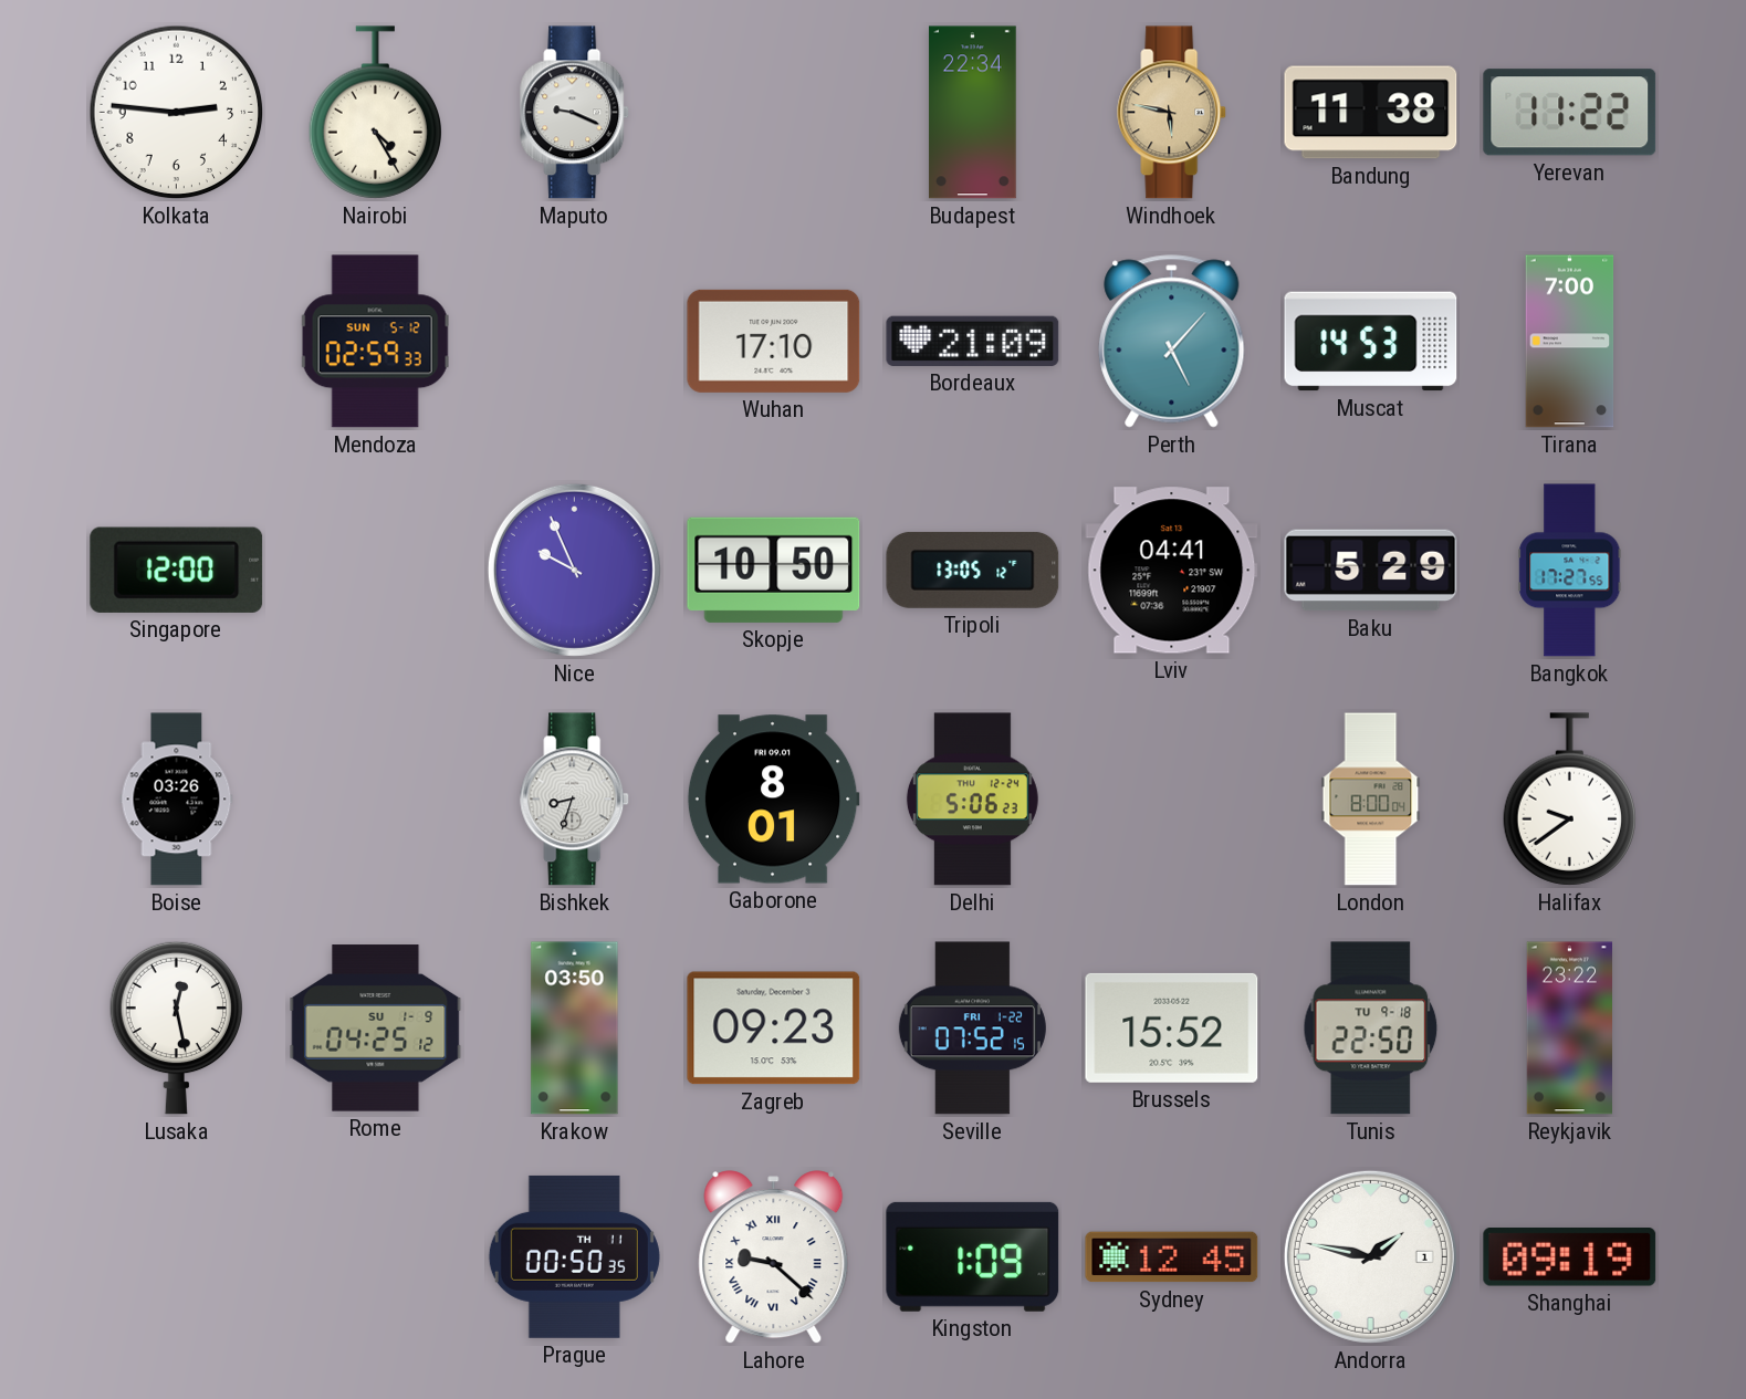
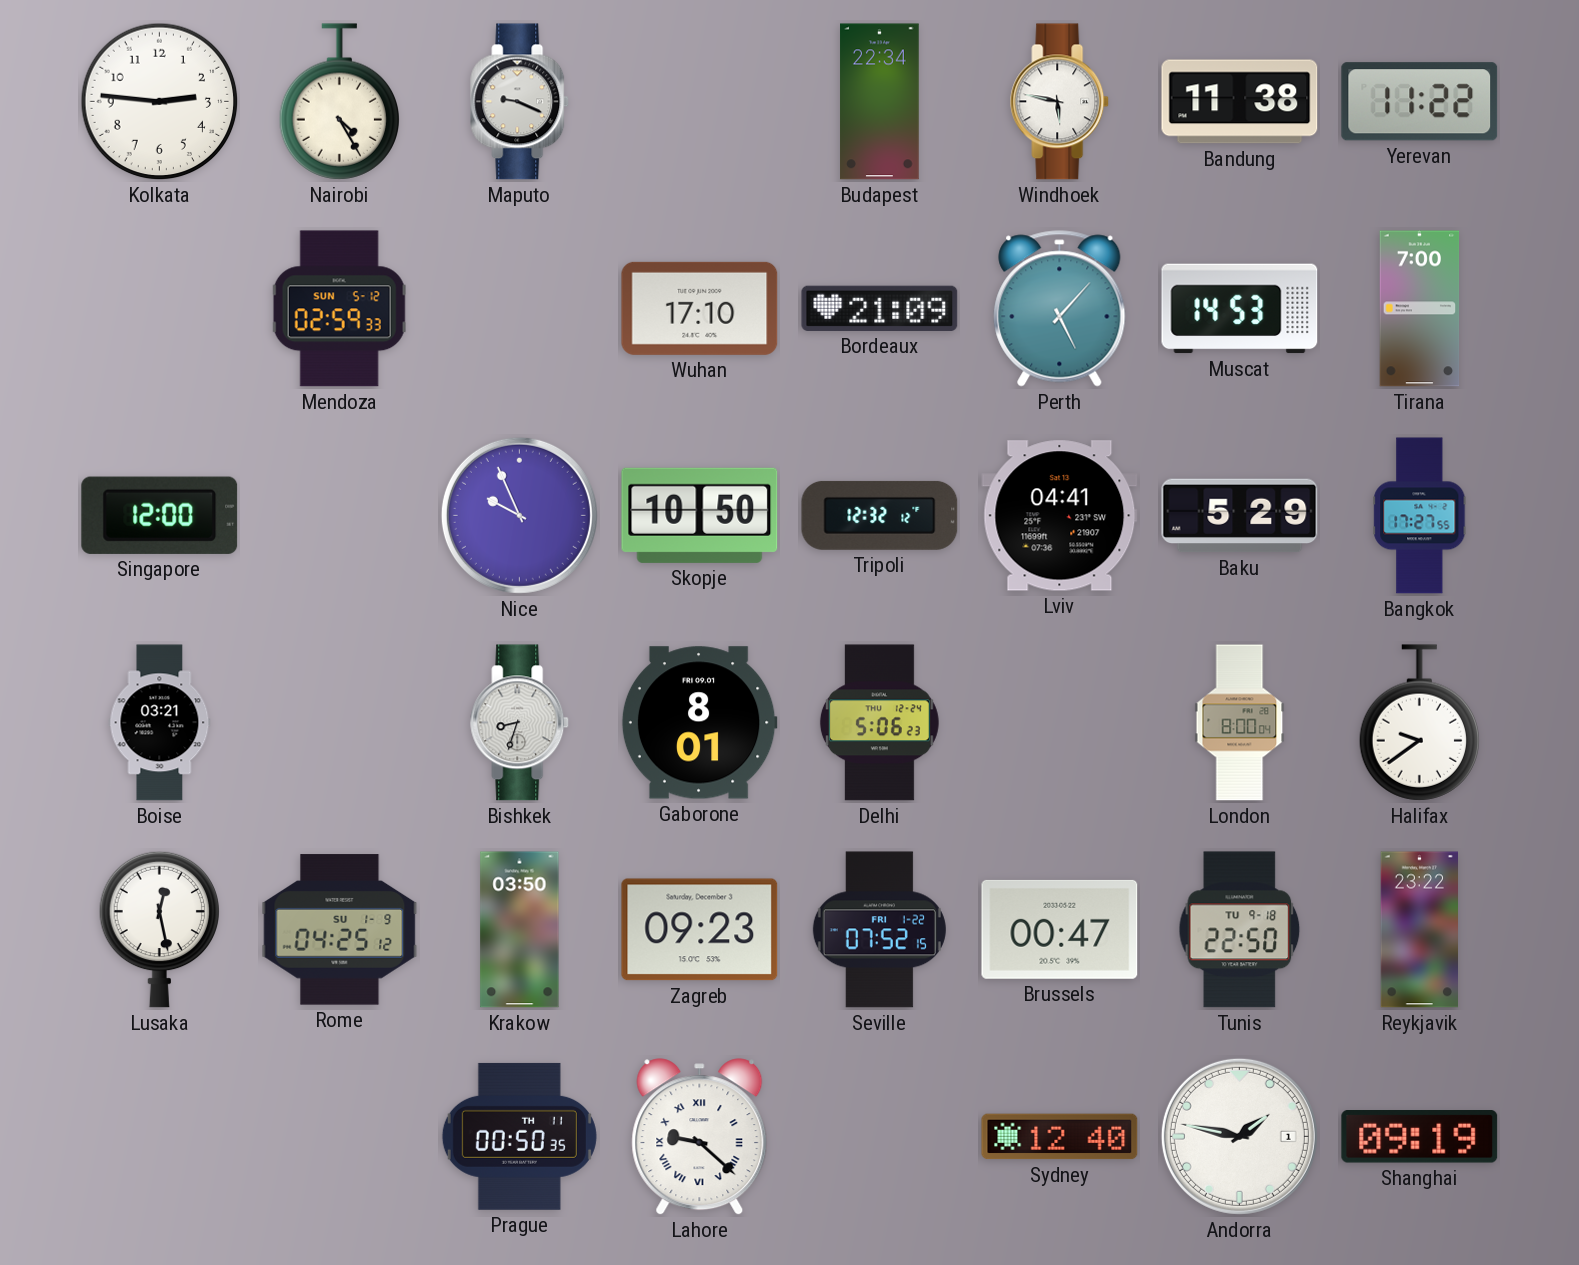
Windhoek dial: champagne -> white
Tripoli: 13:05 -> 12:32
Boise: 03:26 -> 03:21
Brussels: 15:52 -> 00:47
Kingston: 1:09 -> none
Sydney: 12:45 -> 12:40
